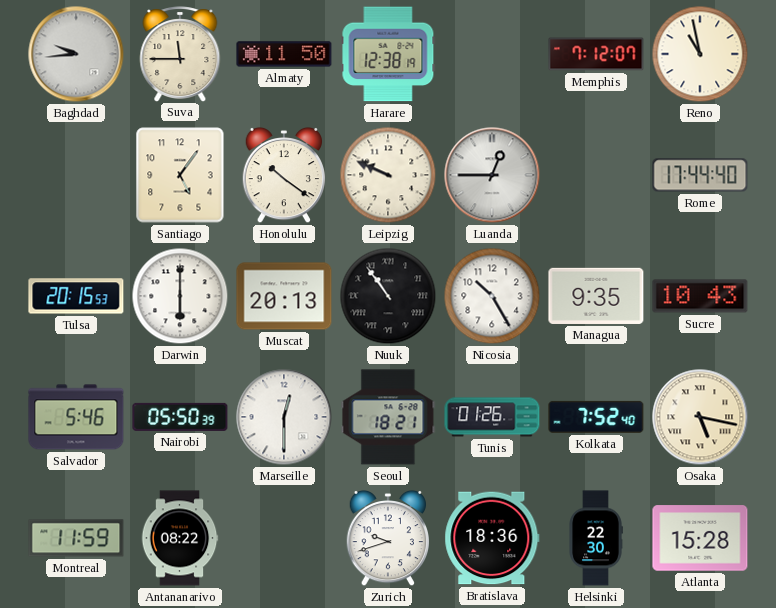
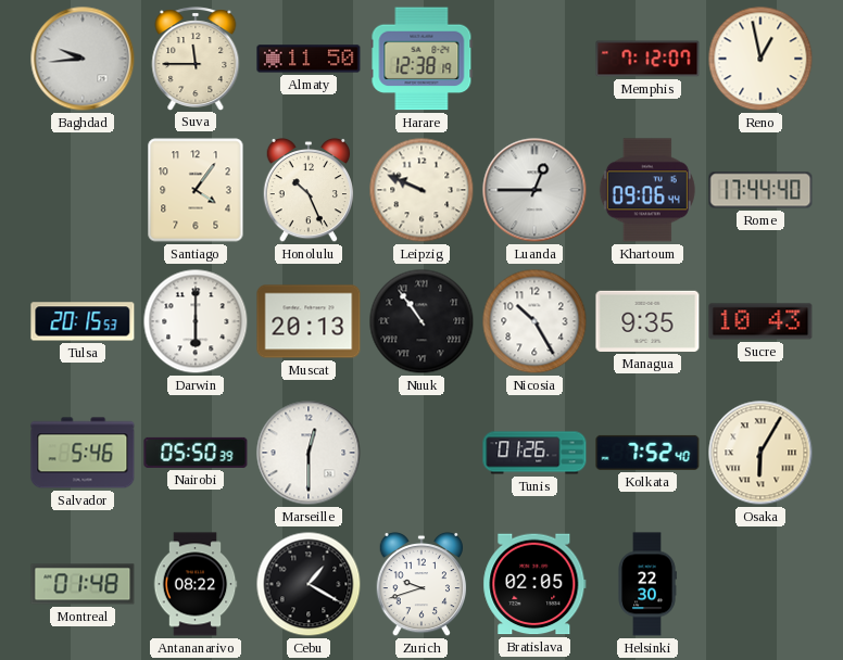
Reno: 10:58 -> 12:58
Santiago: 5:06 -> 4:06
Honolulu: 10:21 -> 10:26
Khartoum: none -> 09:06
Seoul: 18:21 -> none
Osaka: 5:17 -> 6:05
Montreal: 11:59 -> 01:48
Cebu: none -> 1:20
Bratislava: 18:36 -> 02:05
Atlanta: 15:28 -> none
